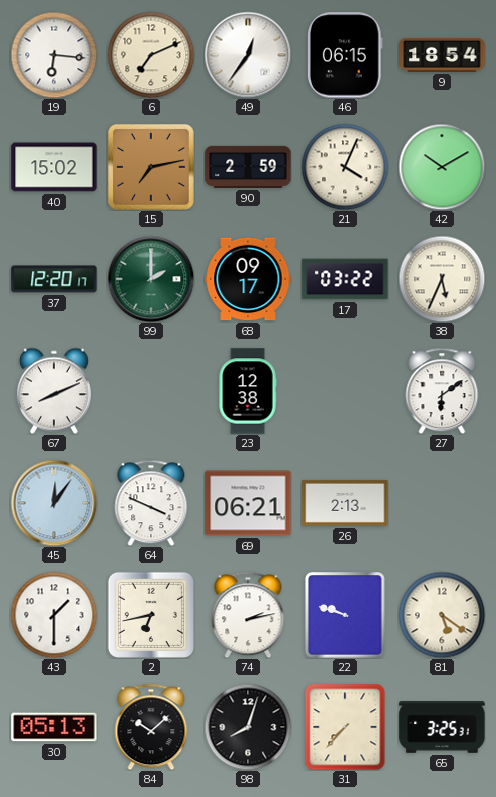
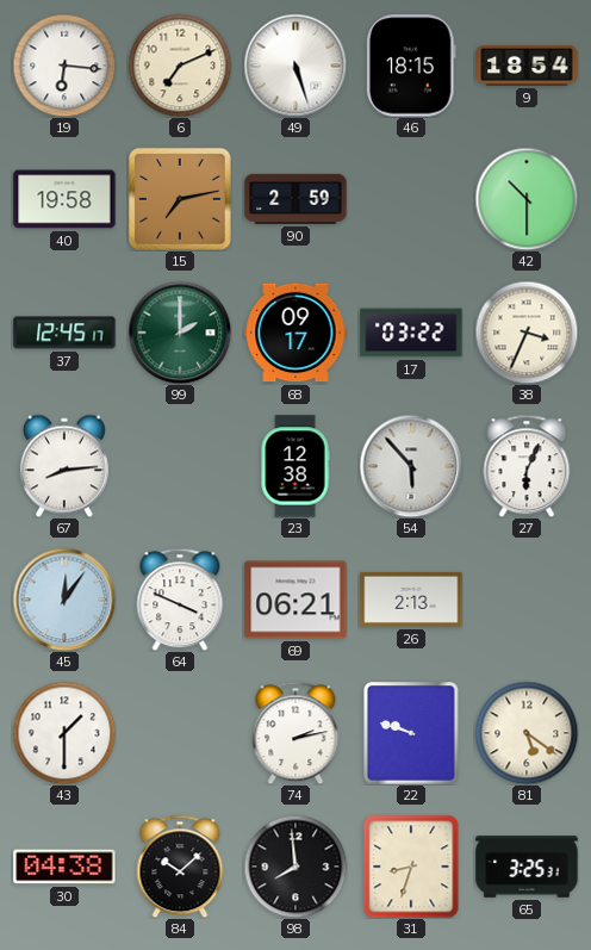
49: 12:36 -> 5:27
46: 06:15 -> 18:15
40: 15:02 -> 19:58
21: 4:04 -> none
42: 10:10 -> 10:30
37: 12:20 -> 12:45
38: 5:34 -> 3:34
67: 8:11 -> 8:14
54: none -> 5:53
27: 6:09 -> 6:04
2: 6:43 -> none
30: 05:13 -> 04:38
98: 8:03 -> 7:59
31: 7:37 -> 8:33
